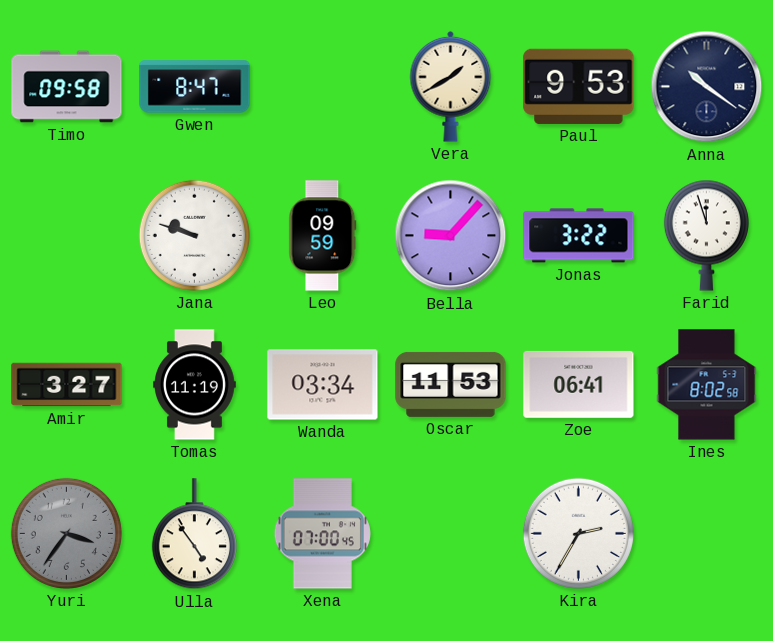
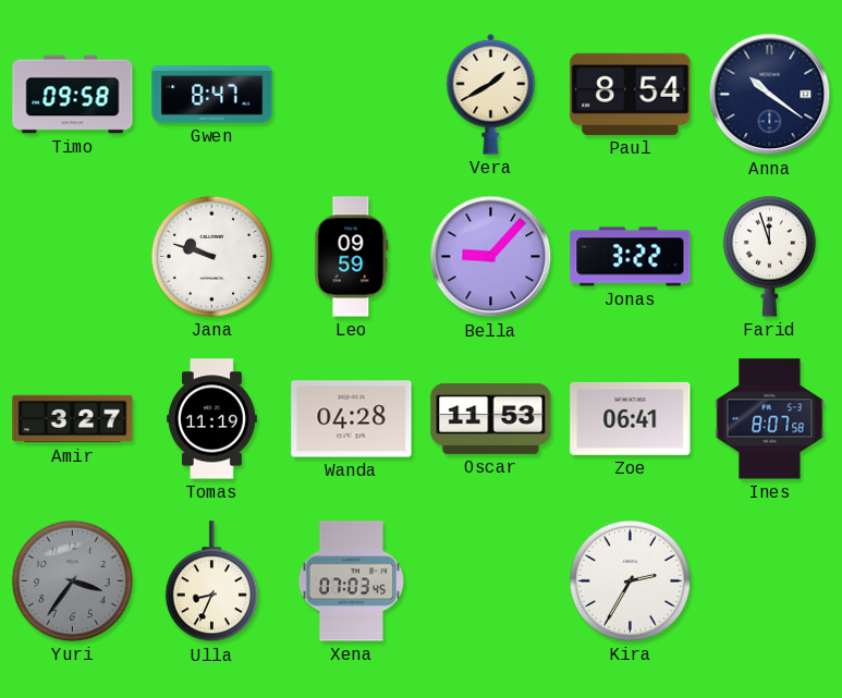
Paul: 9:53 -> 8:54
Wanda: 03:34 -> 04:28
Ines: 8:02 -> 8:07
Ulla: 4:54 -> 8:34
Xena: 07:00 -> 07:03
